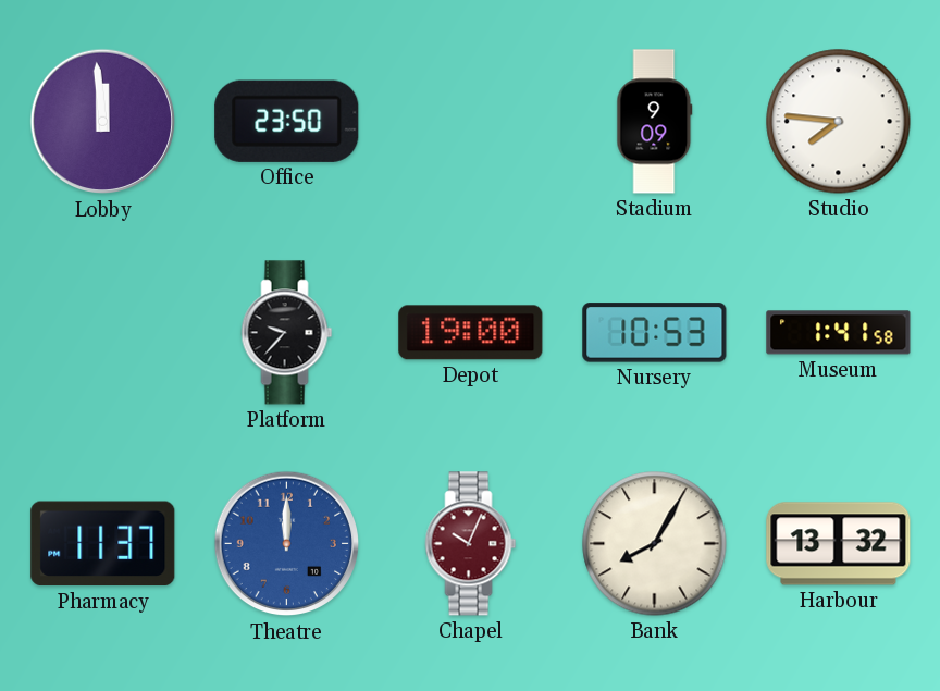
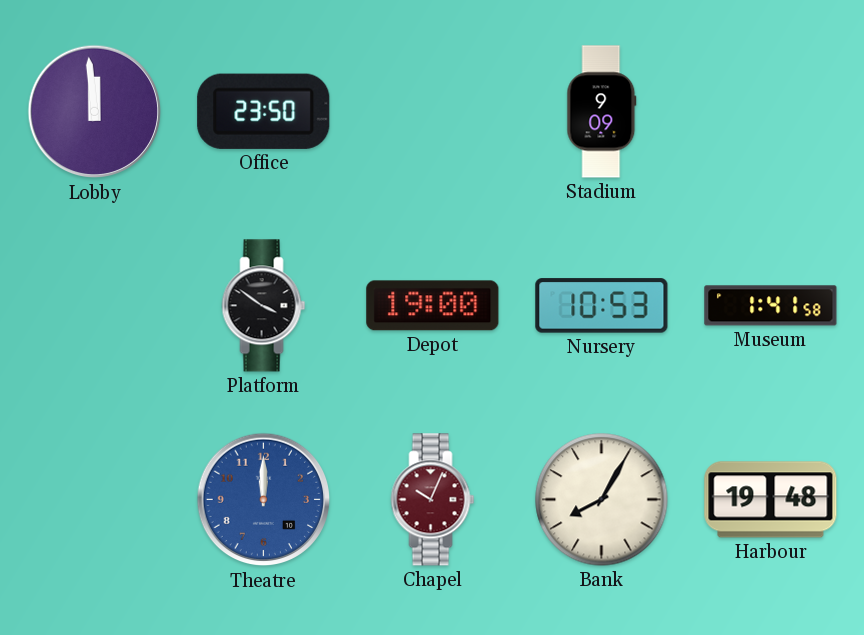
Studio: 7:46 -> none
Platform: 9:37 -> 3:51
Pharmacy: 11:37 -> none
Harbour: 13:32 -> 19:48
